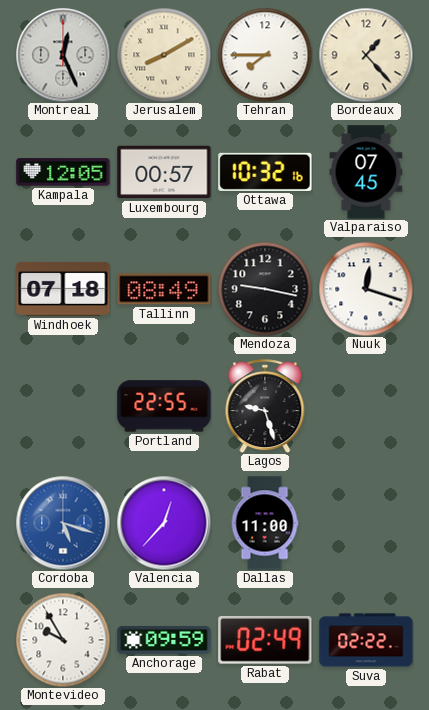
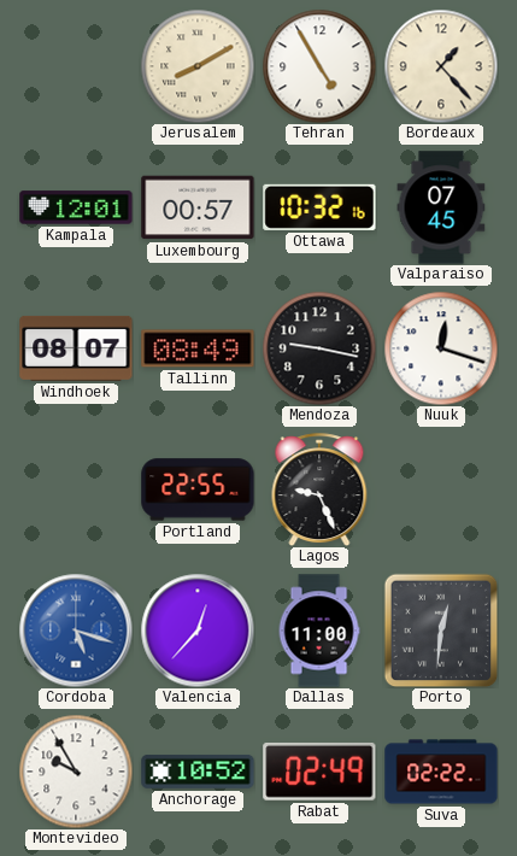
Montreal: 12:26 -> none
Tehran: 7:45 -> 4:55
Kampala: 12:05 -> 12:01
Windhoek: 07:18 -> 08:07
Lagos: 9:27 -> 9:26
Porto: none -> 12:31
Anchorage: 09:59 -> 10:52
